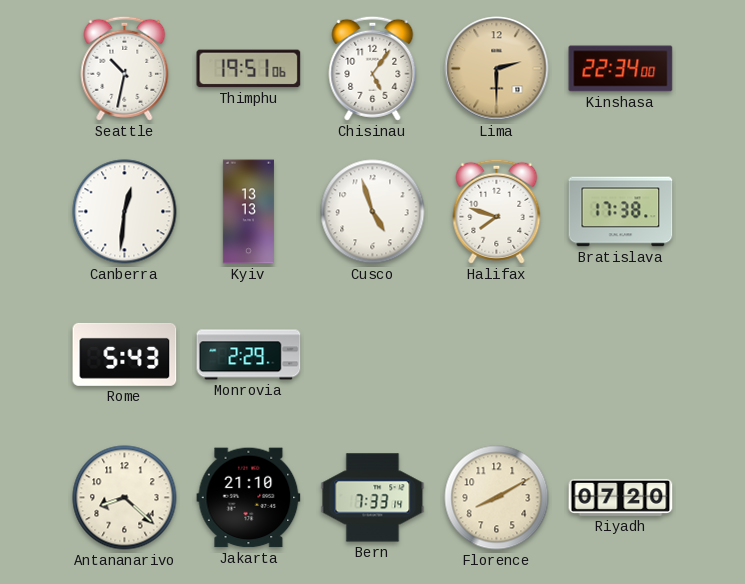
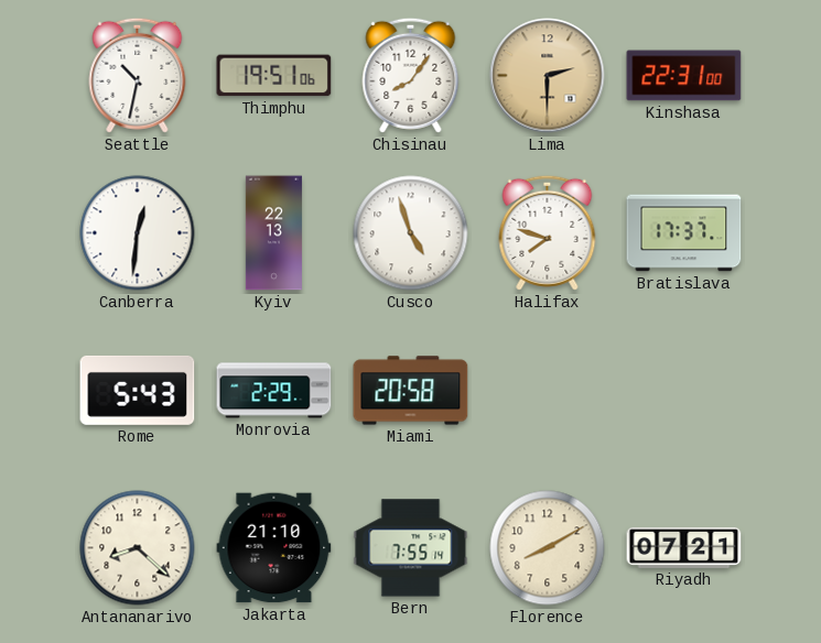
Chisinau: 5:06 -> 8:06
Kinshasa: 22:34 -> 22:31
Kyiv: 13:13 -> 22:13
Bratislava: 17:38 -> 17:37
Miami: none -> 20:58
Bern: 7:33 -> 7:55
Riyadh: 07:20 -> 07:21
